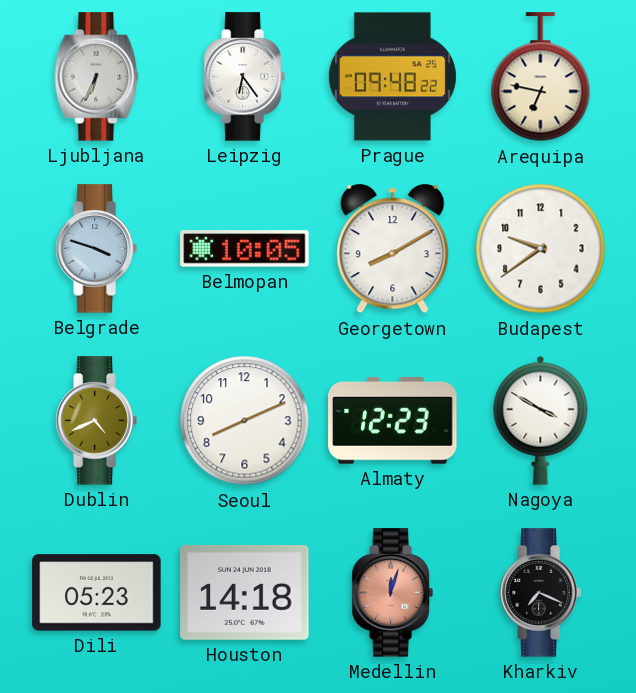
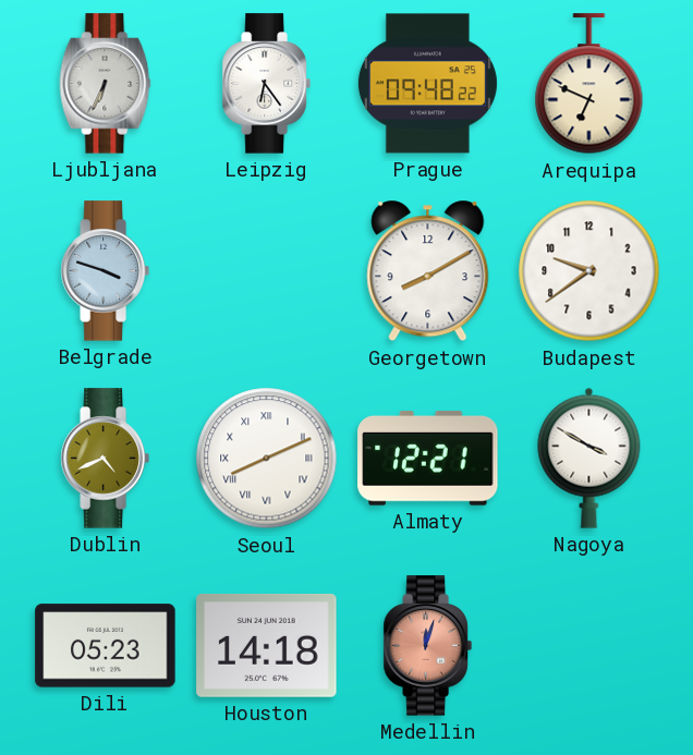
Arequipa: 6:47 -> 6:49
Belmopan: 10:05 -> none
Seoul numerals: Arabic -> Roman
Almaty: 12:23 -> 12:21
Kharkiv: 7:19 -> none
